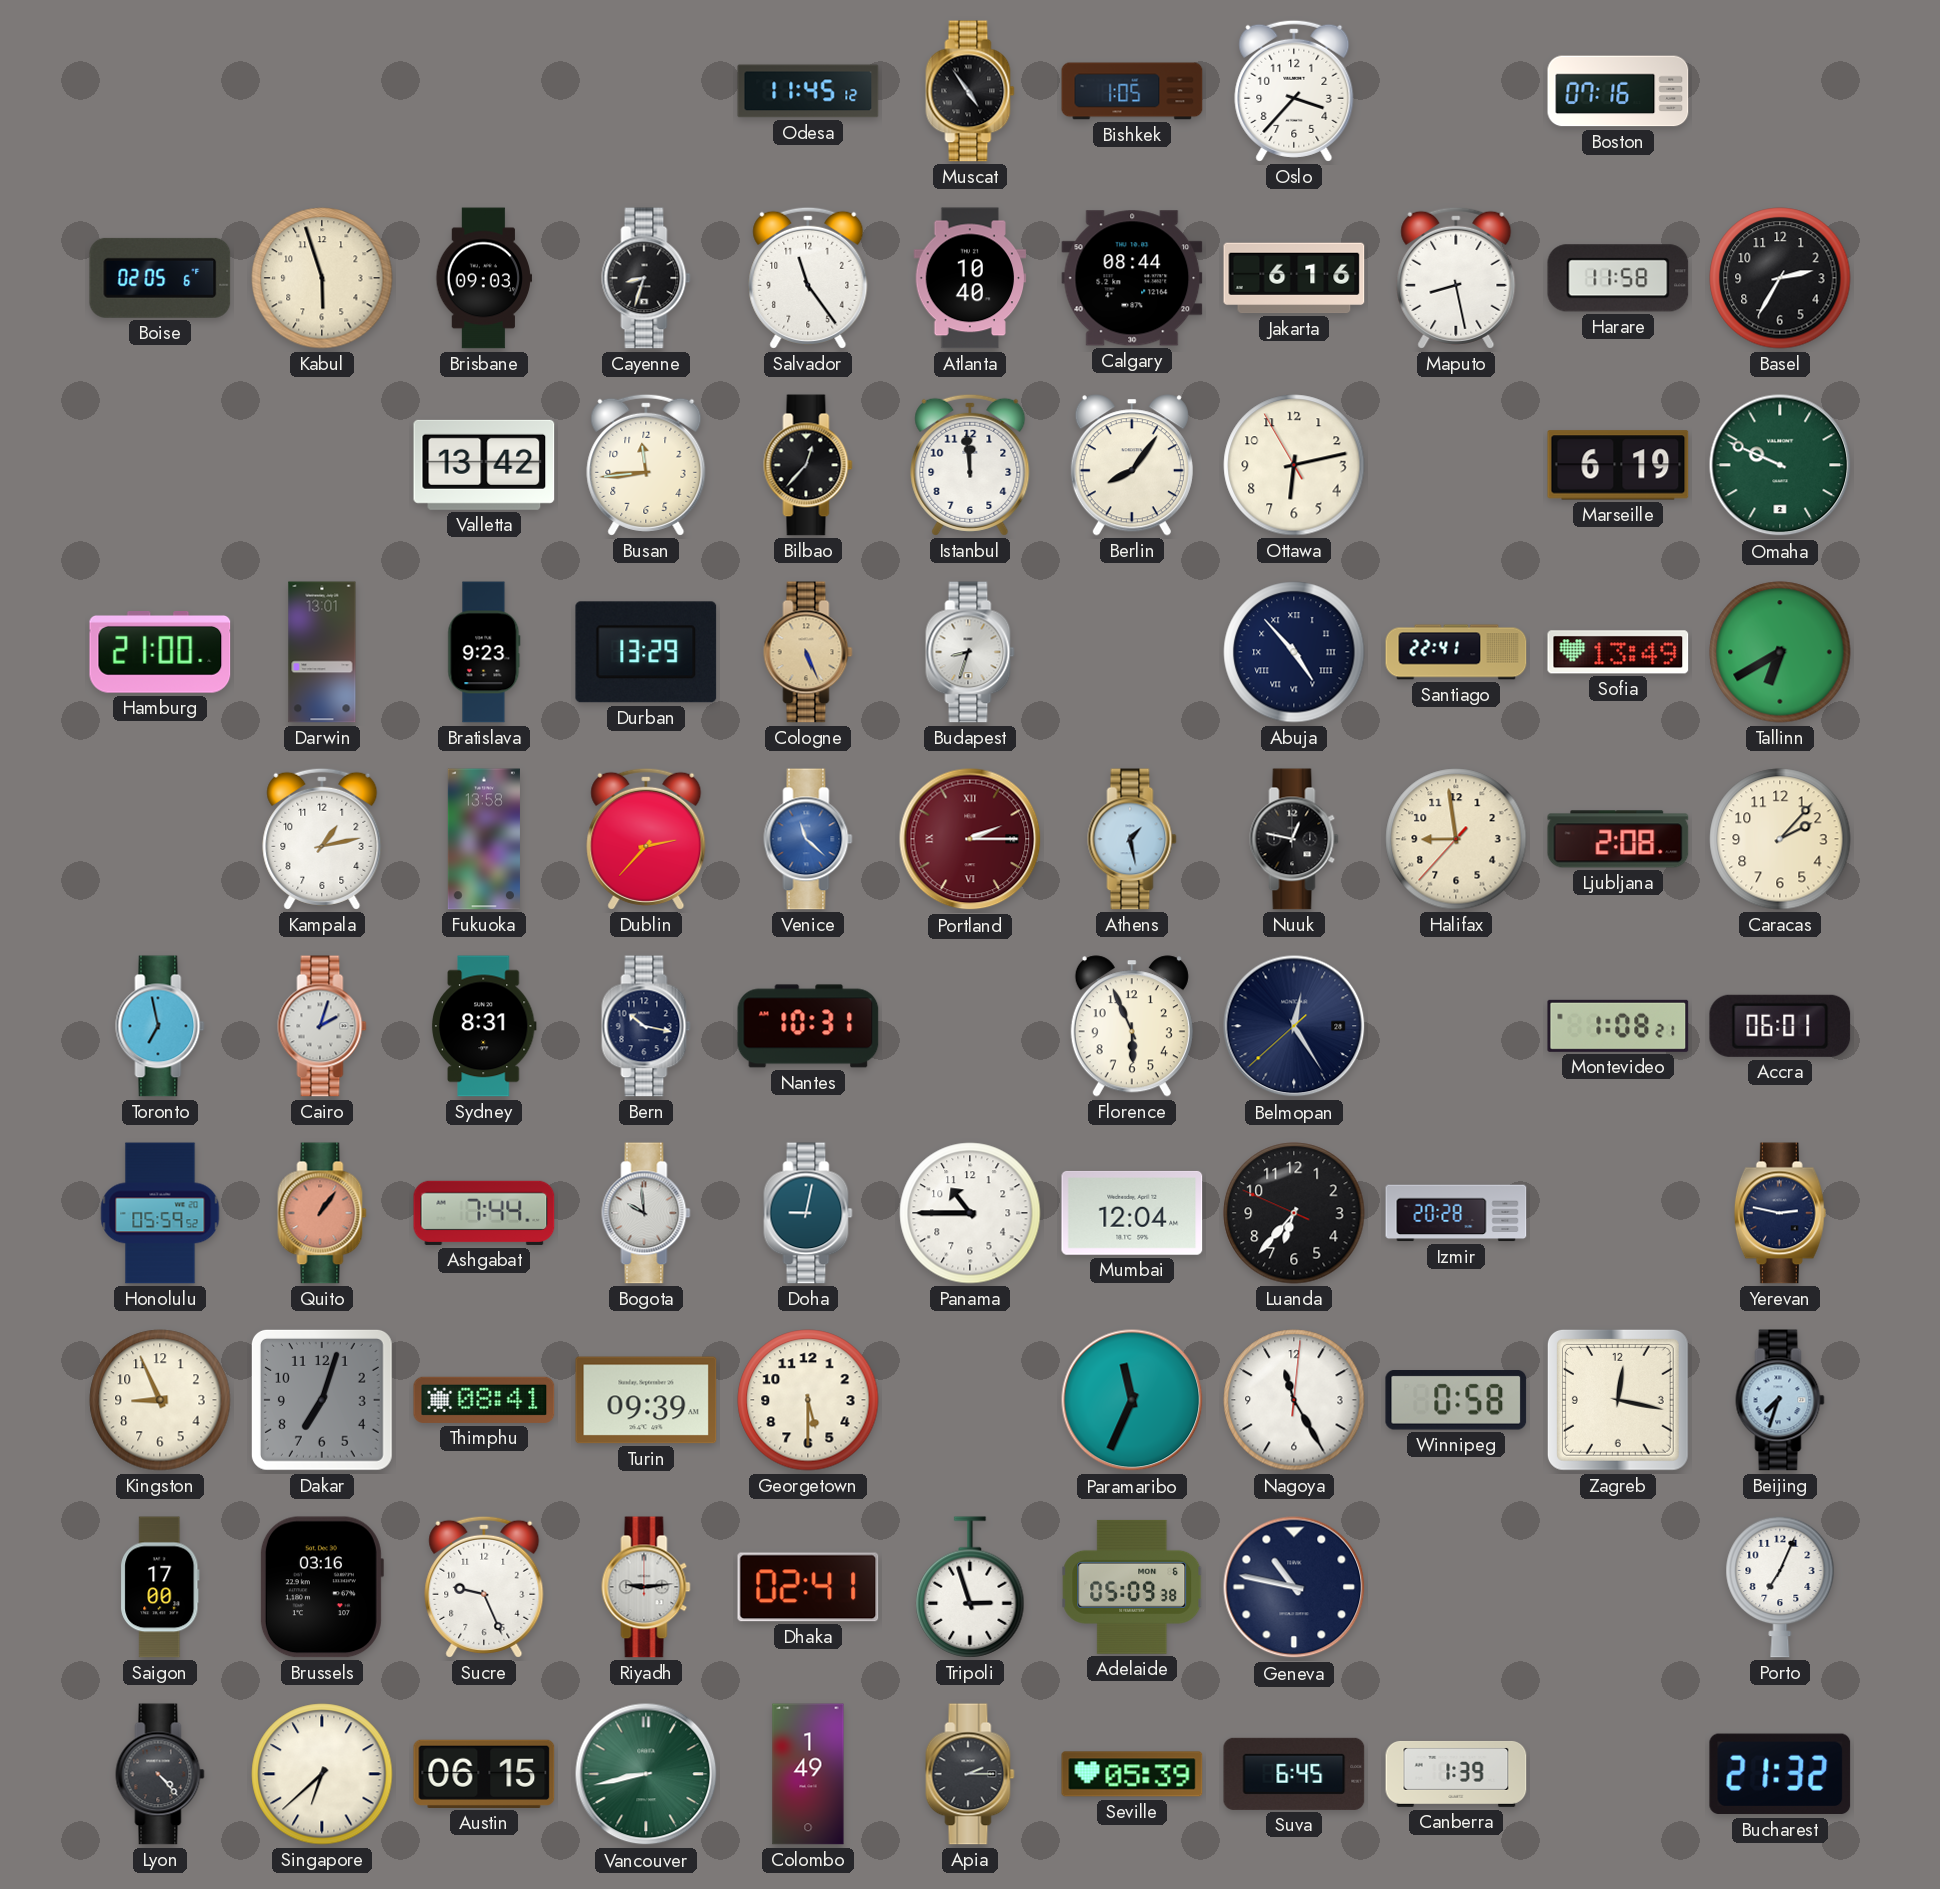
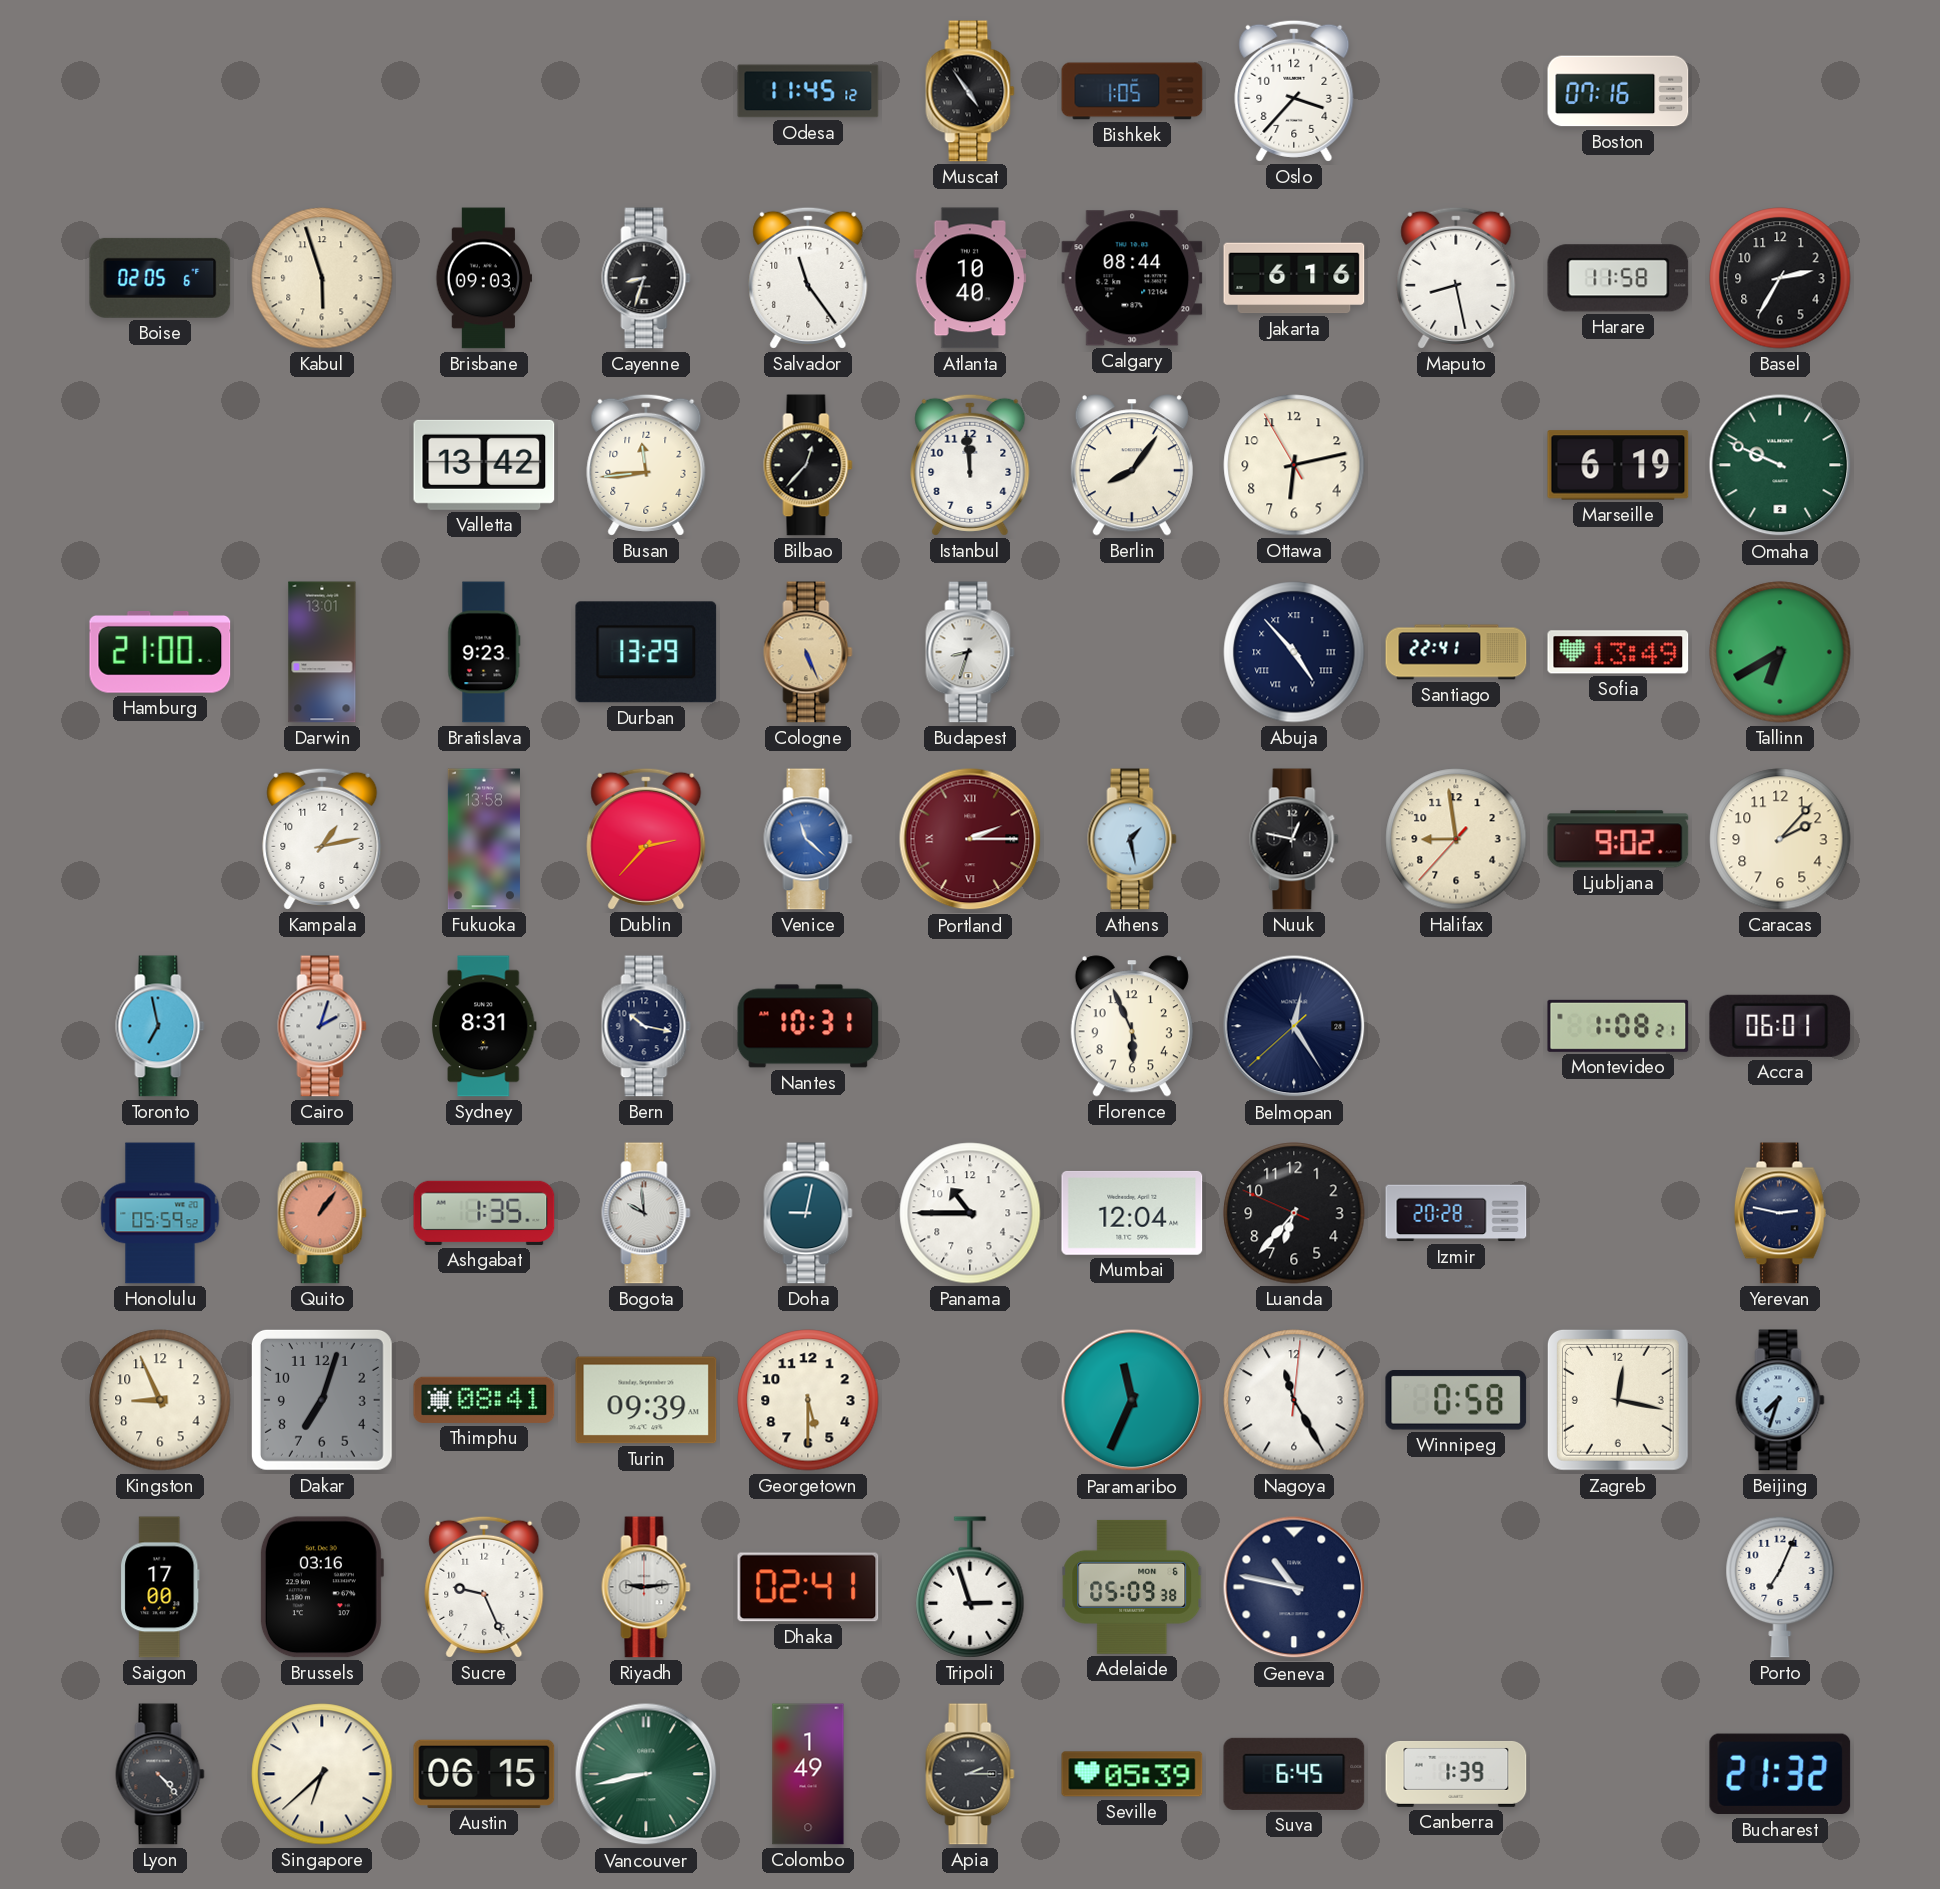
Ljubljana: 2:08 -> 9:02
Ashgabat: 7:44 -> 1:35
